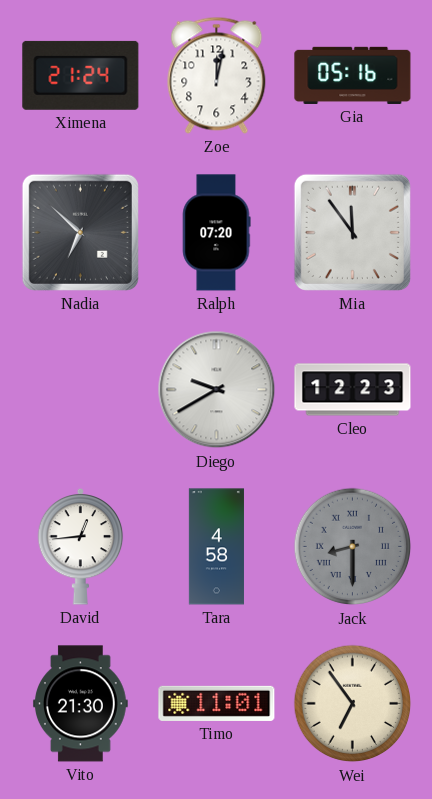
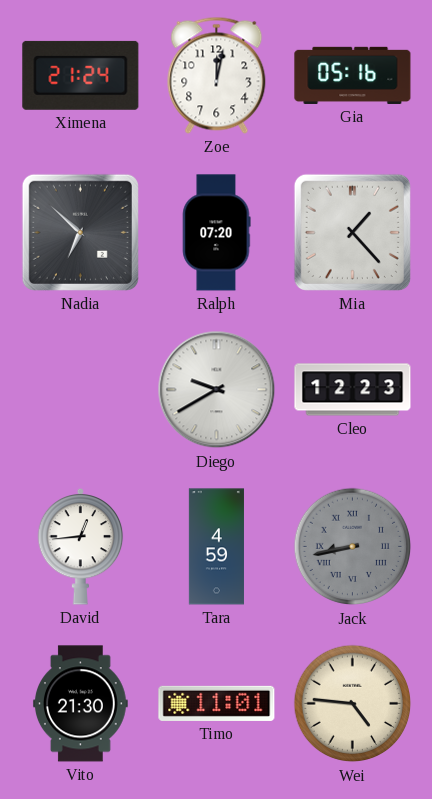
Mia: 11:54 -> 1:23
Tara: 4:58 -> 4:59
Jack: 8:30 -> 8:43
Wei: 6:54 -> 4:46
